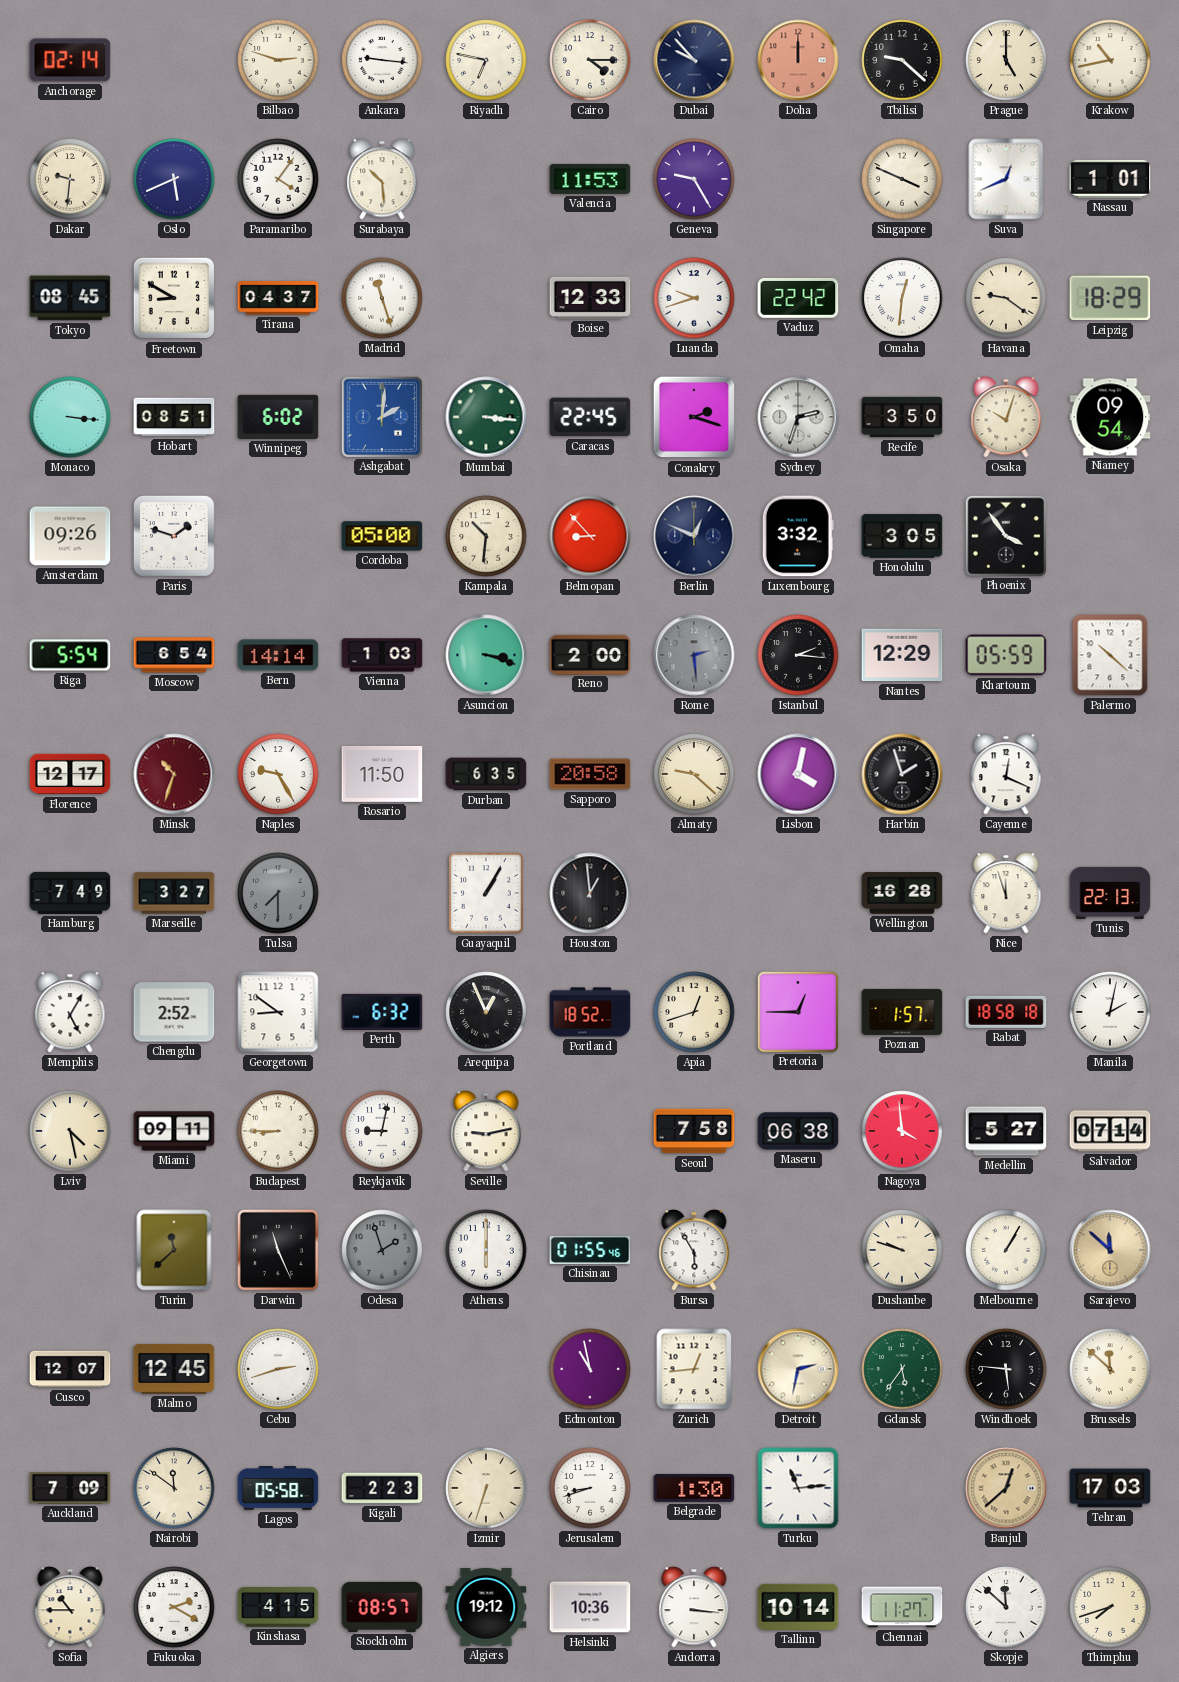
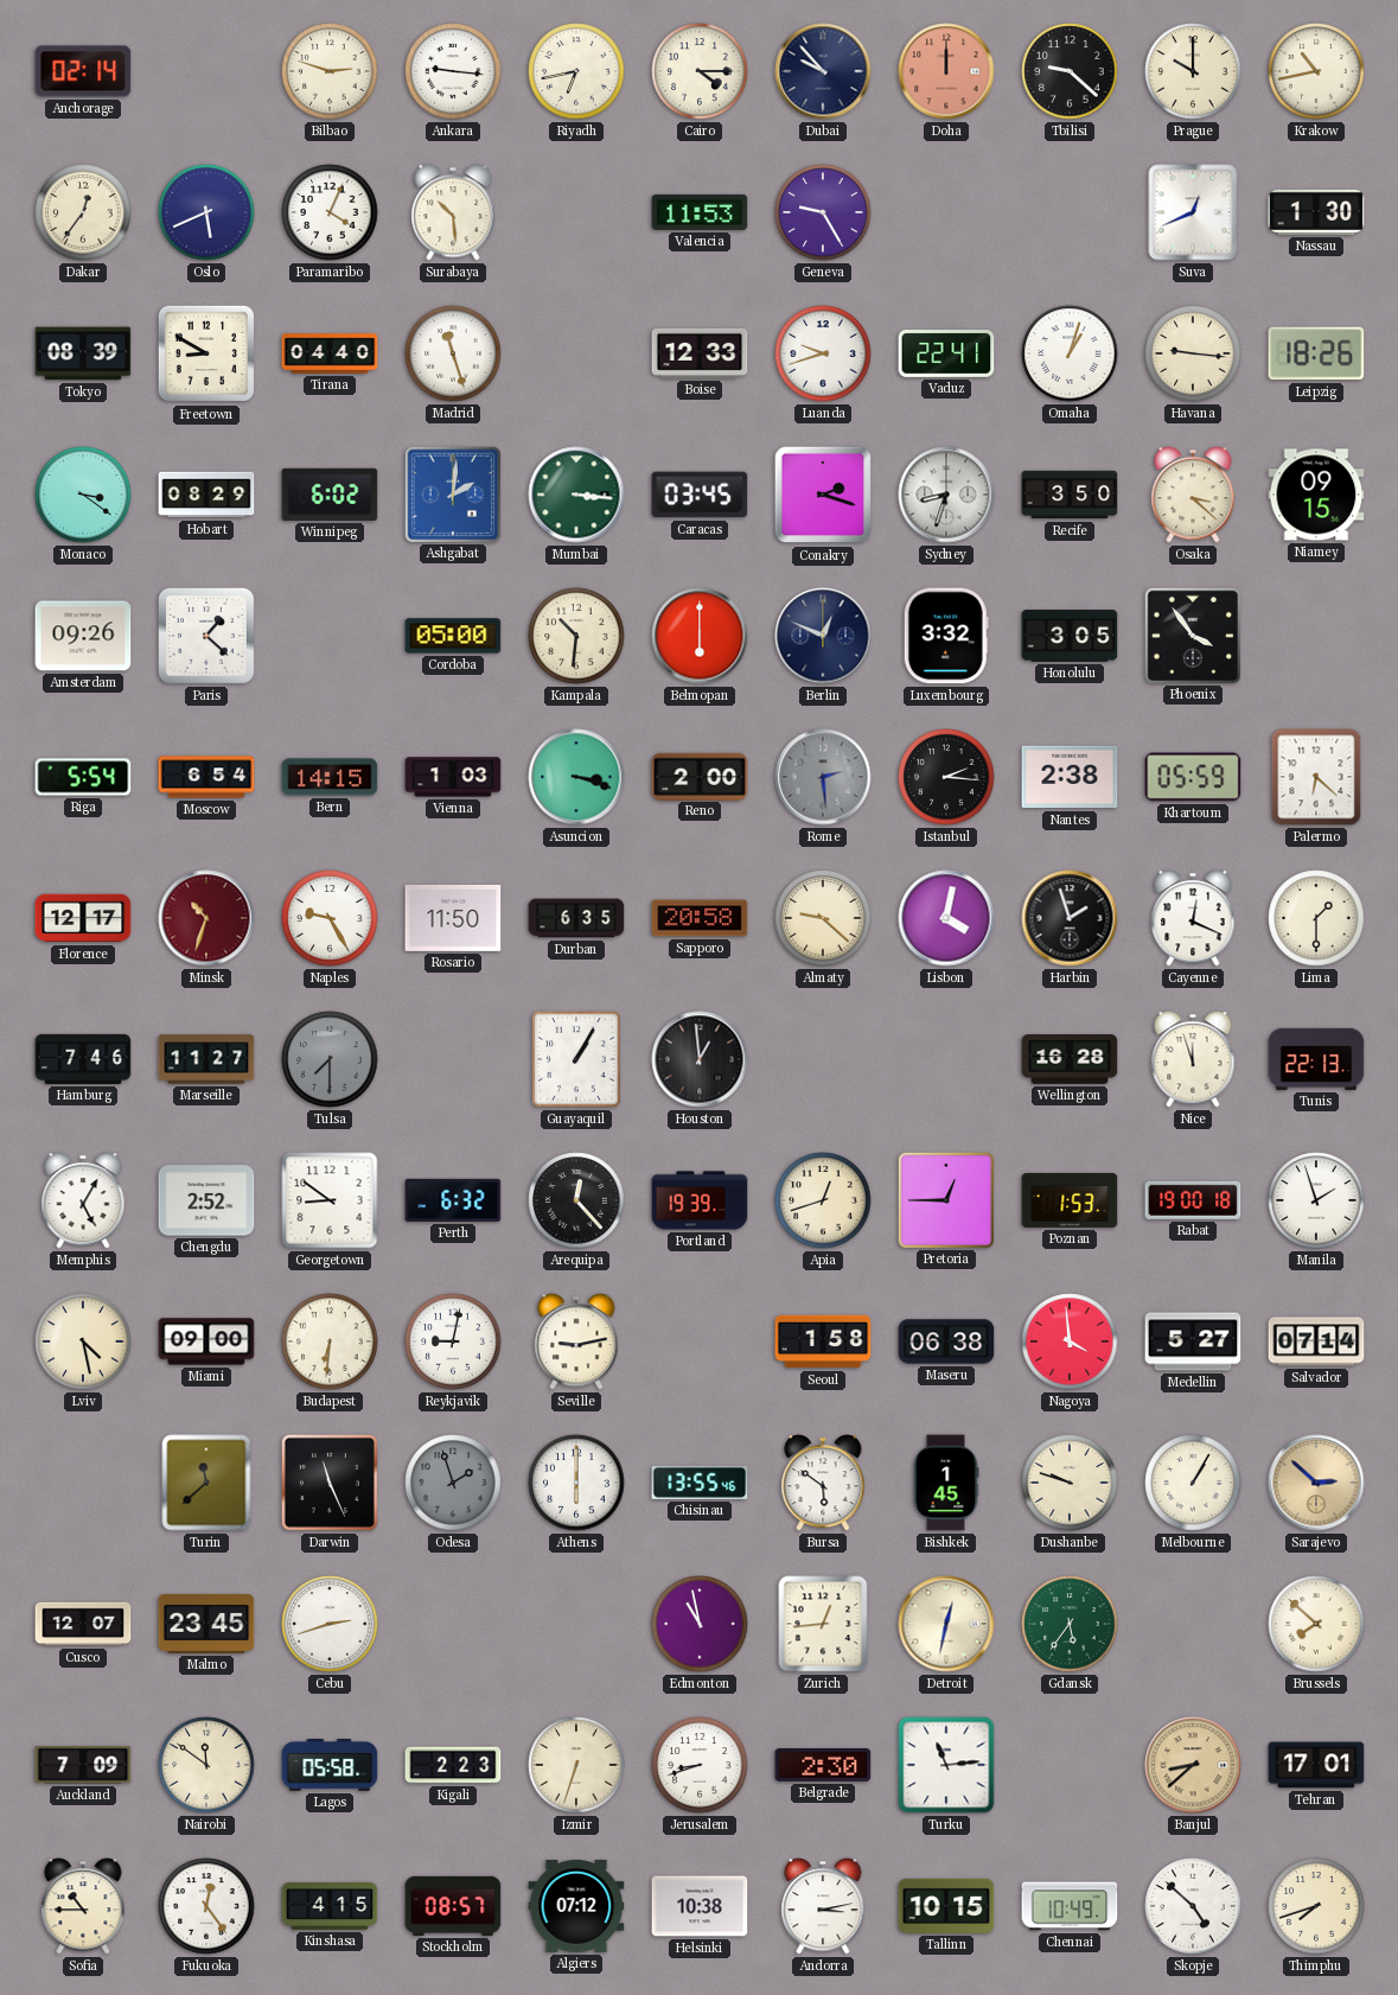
Riyadh: 6:47 -> 6:43
Prague: 5:00 -> 10:00
Dakar: 9:31 -> 12:36
Paramaribo: 4:06 -> 4:04
Singapore: 3:49 -> none
Nassau: 1:01 -> 1:30
Tokyo: 08:45 -> 08:39
Tirana: 04:37 -> 04:40
Vaduz: 22:42 -> 22:41
Omaha: 12:31 -> 1:03
Havana: 9:21 -> 9:16
Leipzig: 18:29 -> 18:26
Monaco: 3:16 -> 3:21
Hobart: 08:51 -> 08:29
Caracas: 22:45 -> 03:45
Sydney: 2:33 -> 8:33
Osaka: 10:03 -> 3:22
Niamey: 09:54 -> 09:15
Paris: 1:48 -> 1:22
Belmopan: 8:53 -> 6:00
Bern: 14:14 -> 14:15
Nantes: 12:29 -> 2:38
Palermo: 10:22 -> 6:22
Lima: none -> 1:30
Hamburg: 7:49 -> 7:46
Marseille: 3:27 -> 11:27
Arequipa: 12:56 -> 12:23
Portland: 18:52 -> 19:39
Poznan: 1:57 -> 1:53
Rabat: 18:58 -> 19:00
Manila: 2:02 -> 1:57
Miami: 09:11 -> 09:00
Budapest: 8:45 -> 6:31
Seoul: 7:58 -> 1:58
Chisinau: 01:55 -> 13:55
Bursa: 5:55 -> 5:51
Bishkek: none -> 1:45
Sarajevo: 11:52 -> 2:52
Malmo: 12:45 -> 23:45
Detroit: 2:32 -> 12:32
Windhoek: 5:46 -> none
Brussels: 11:52 -> 7:52
Belgrade: 1:30 -> 2:30
Banjul: 12:38 -> 8:38
Tehran: 17:03 -> 17:01
Fukuoka: 2:20 -> 12:24
Algiers: 19:12 -> 07:12
Helsinki: 10:36 -> 10:38
Andorra: 3:16 -> 3:13
Tallinn: 10:14 -> 10:15
Chennai: 11:27 -> 10:49
Skopje: 11:52 -> 4:52
